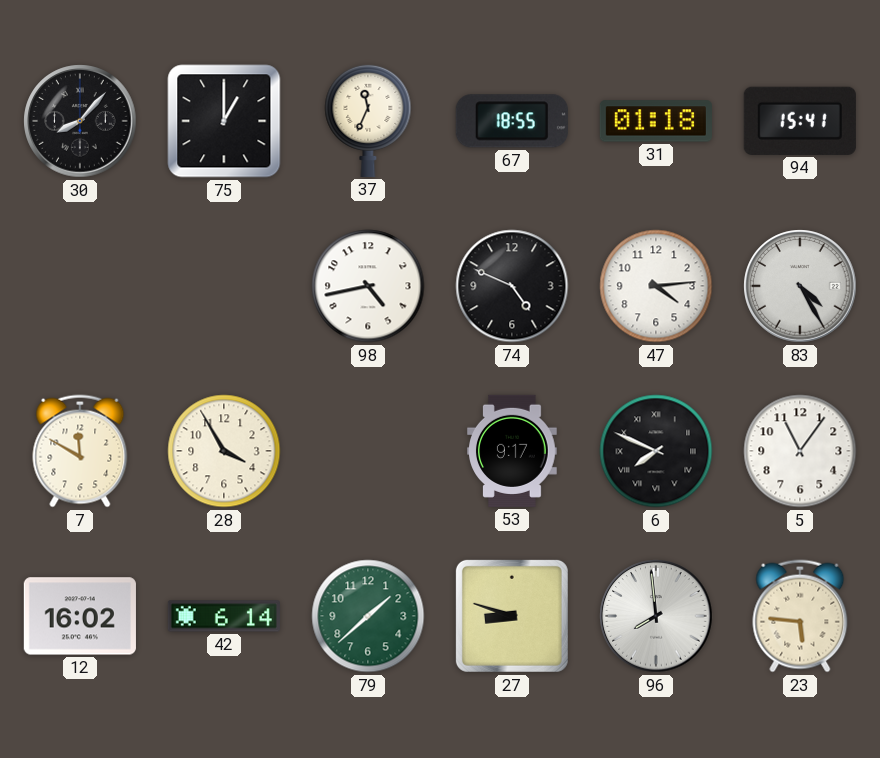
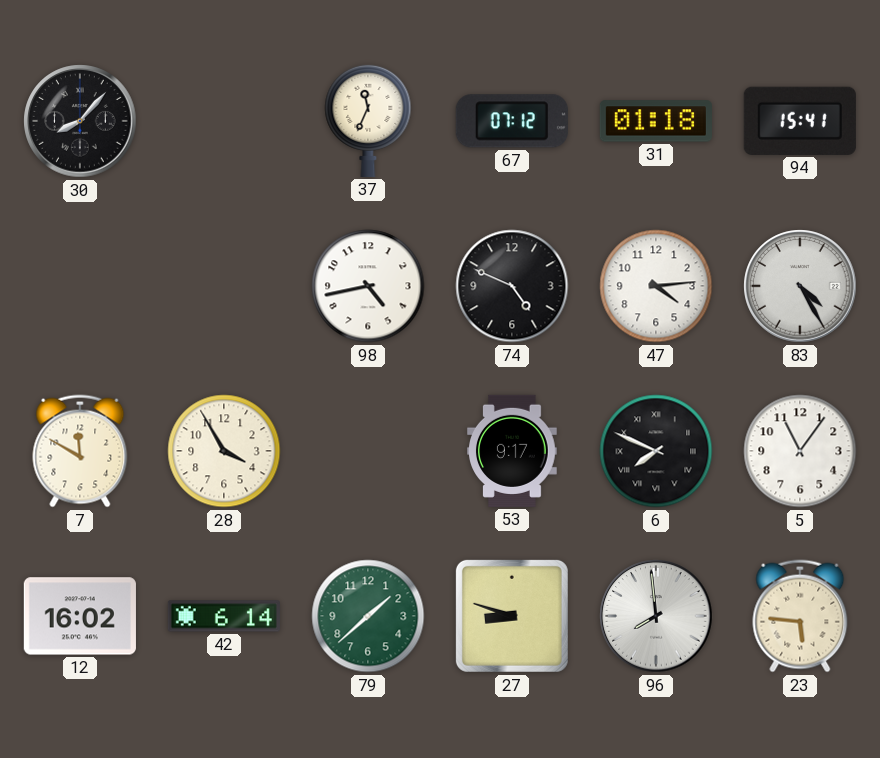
75: 1:00 -> none
67: 18:55 -> 07:12
